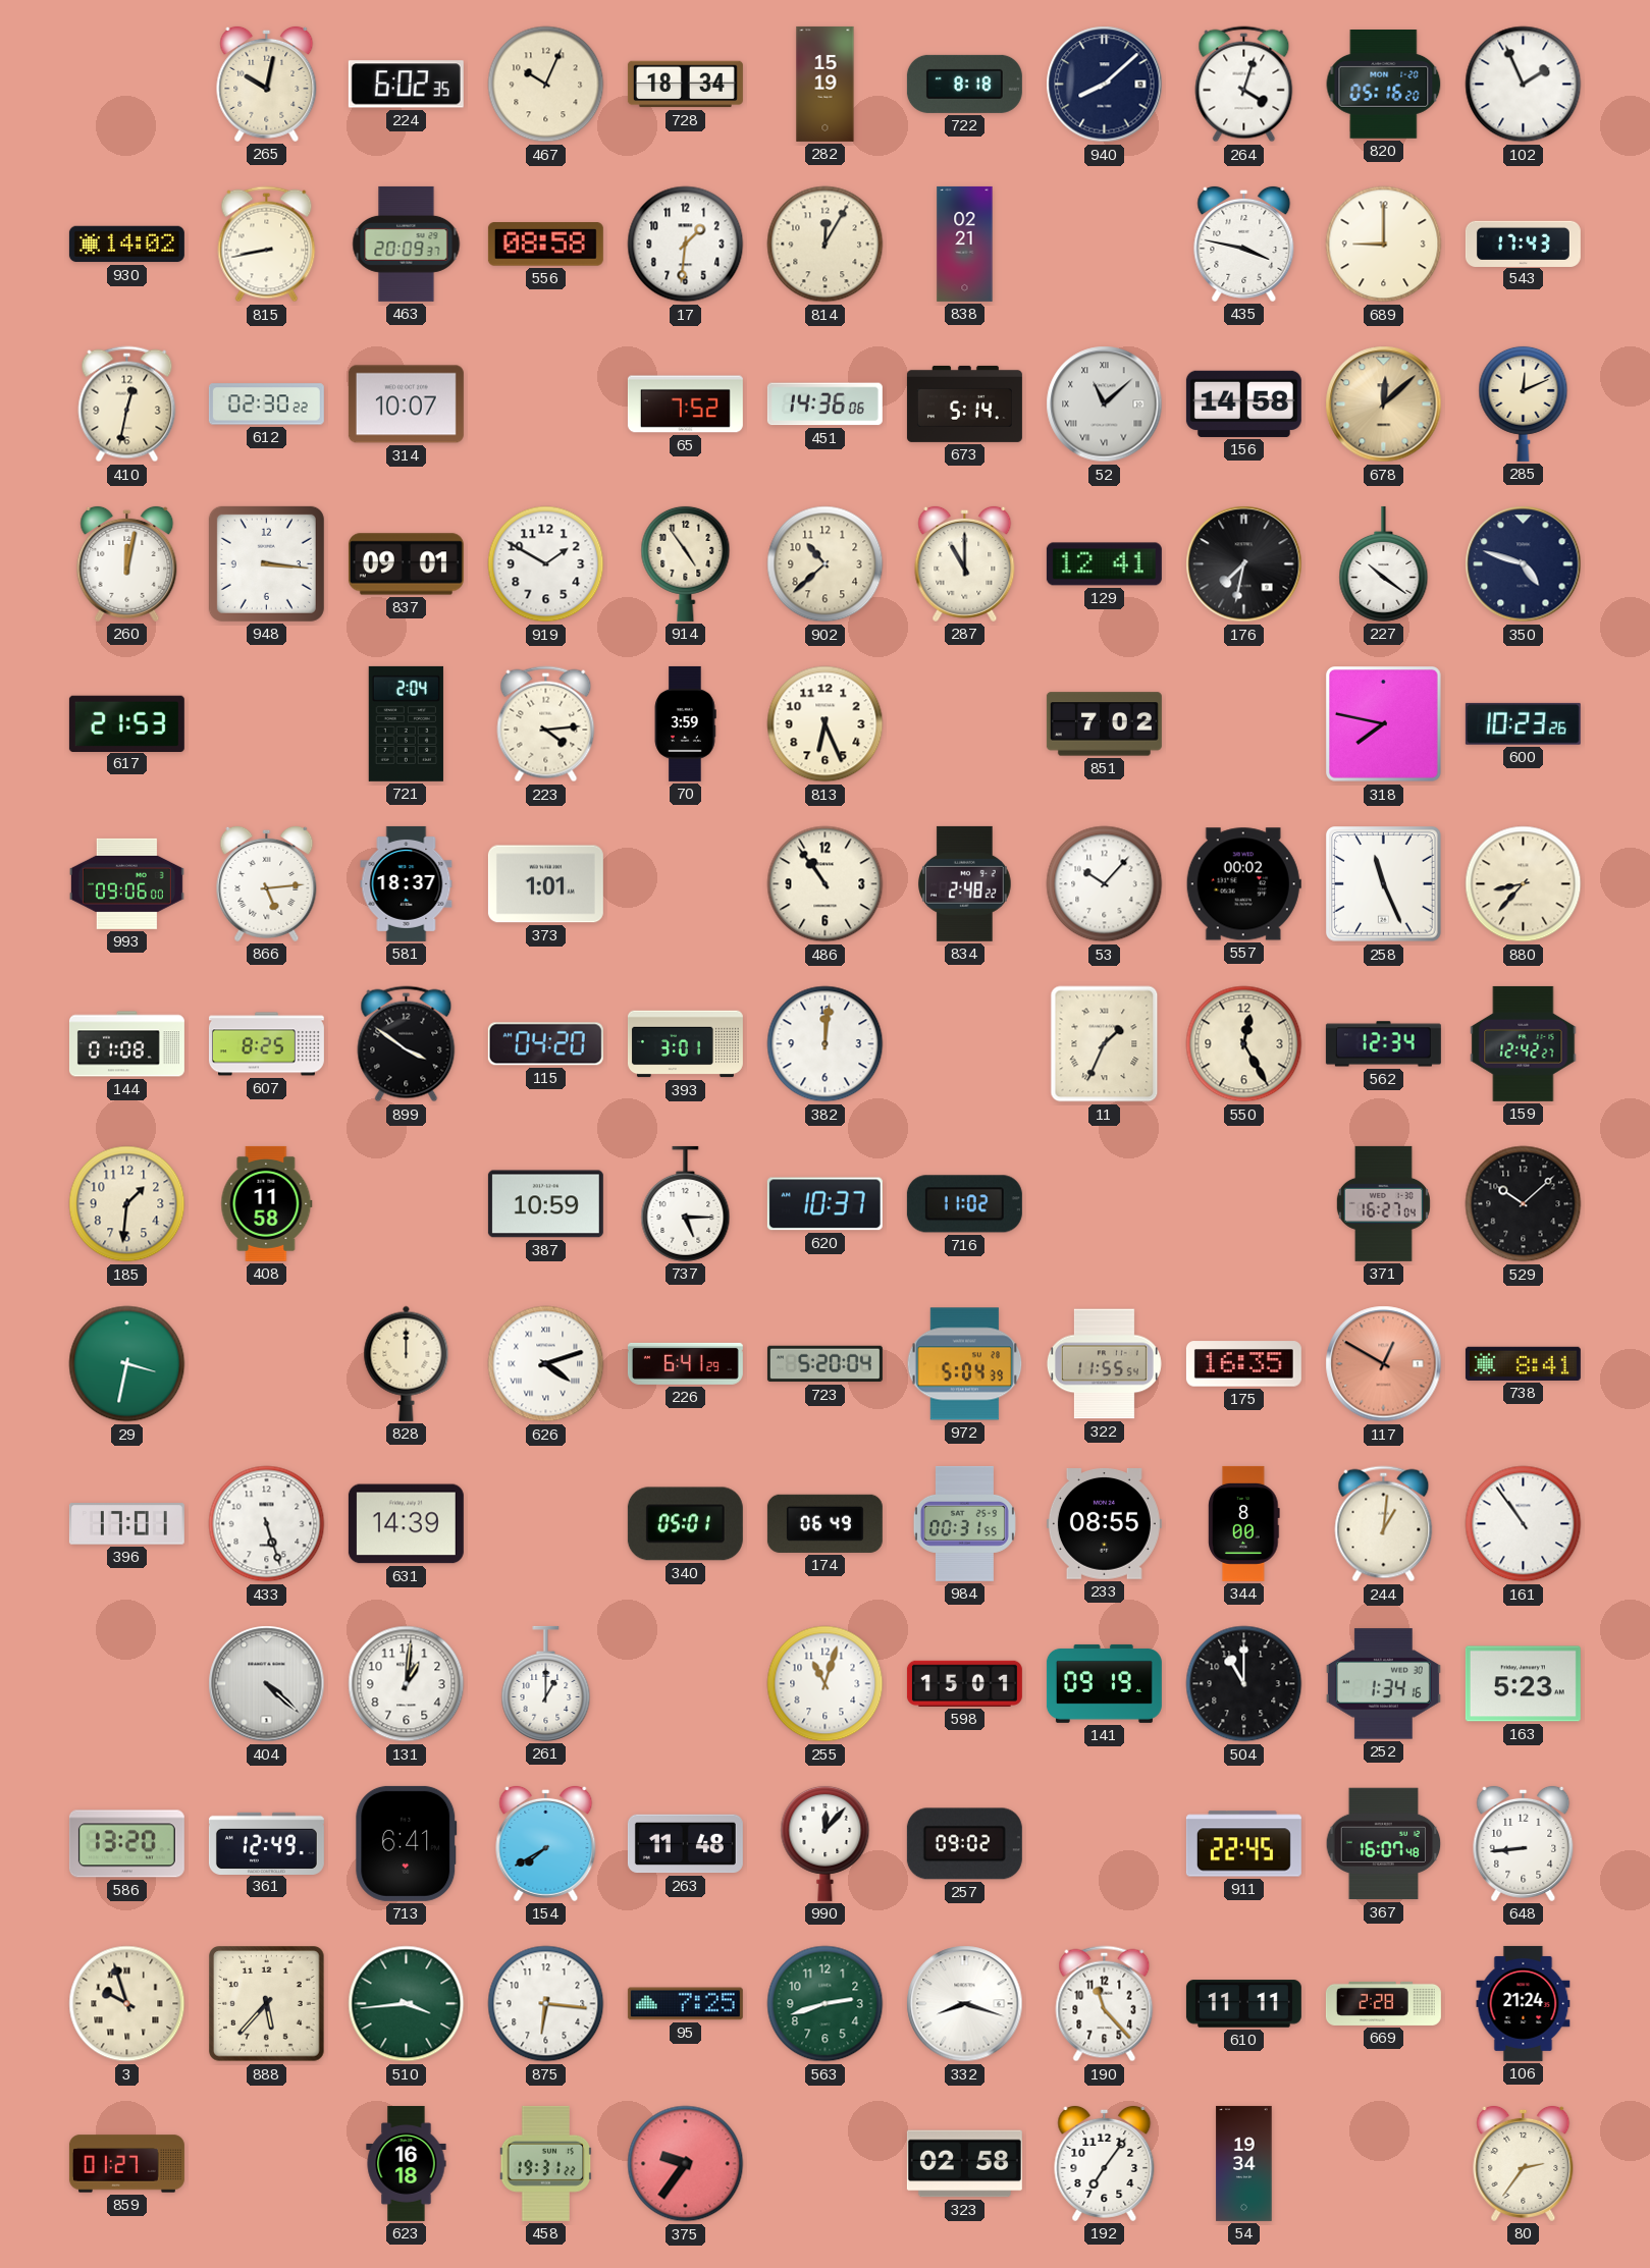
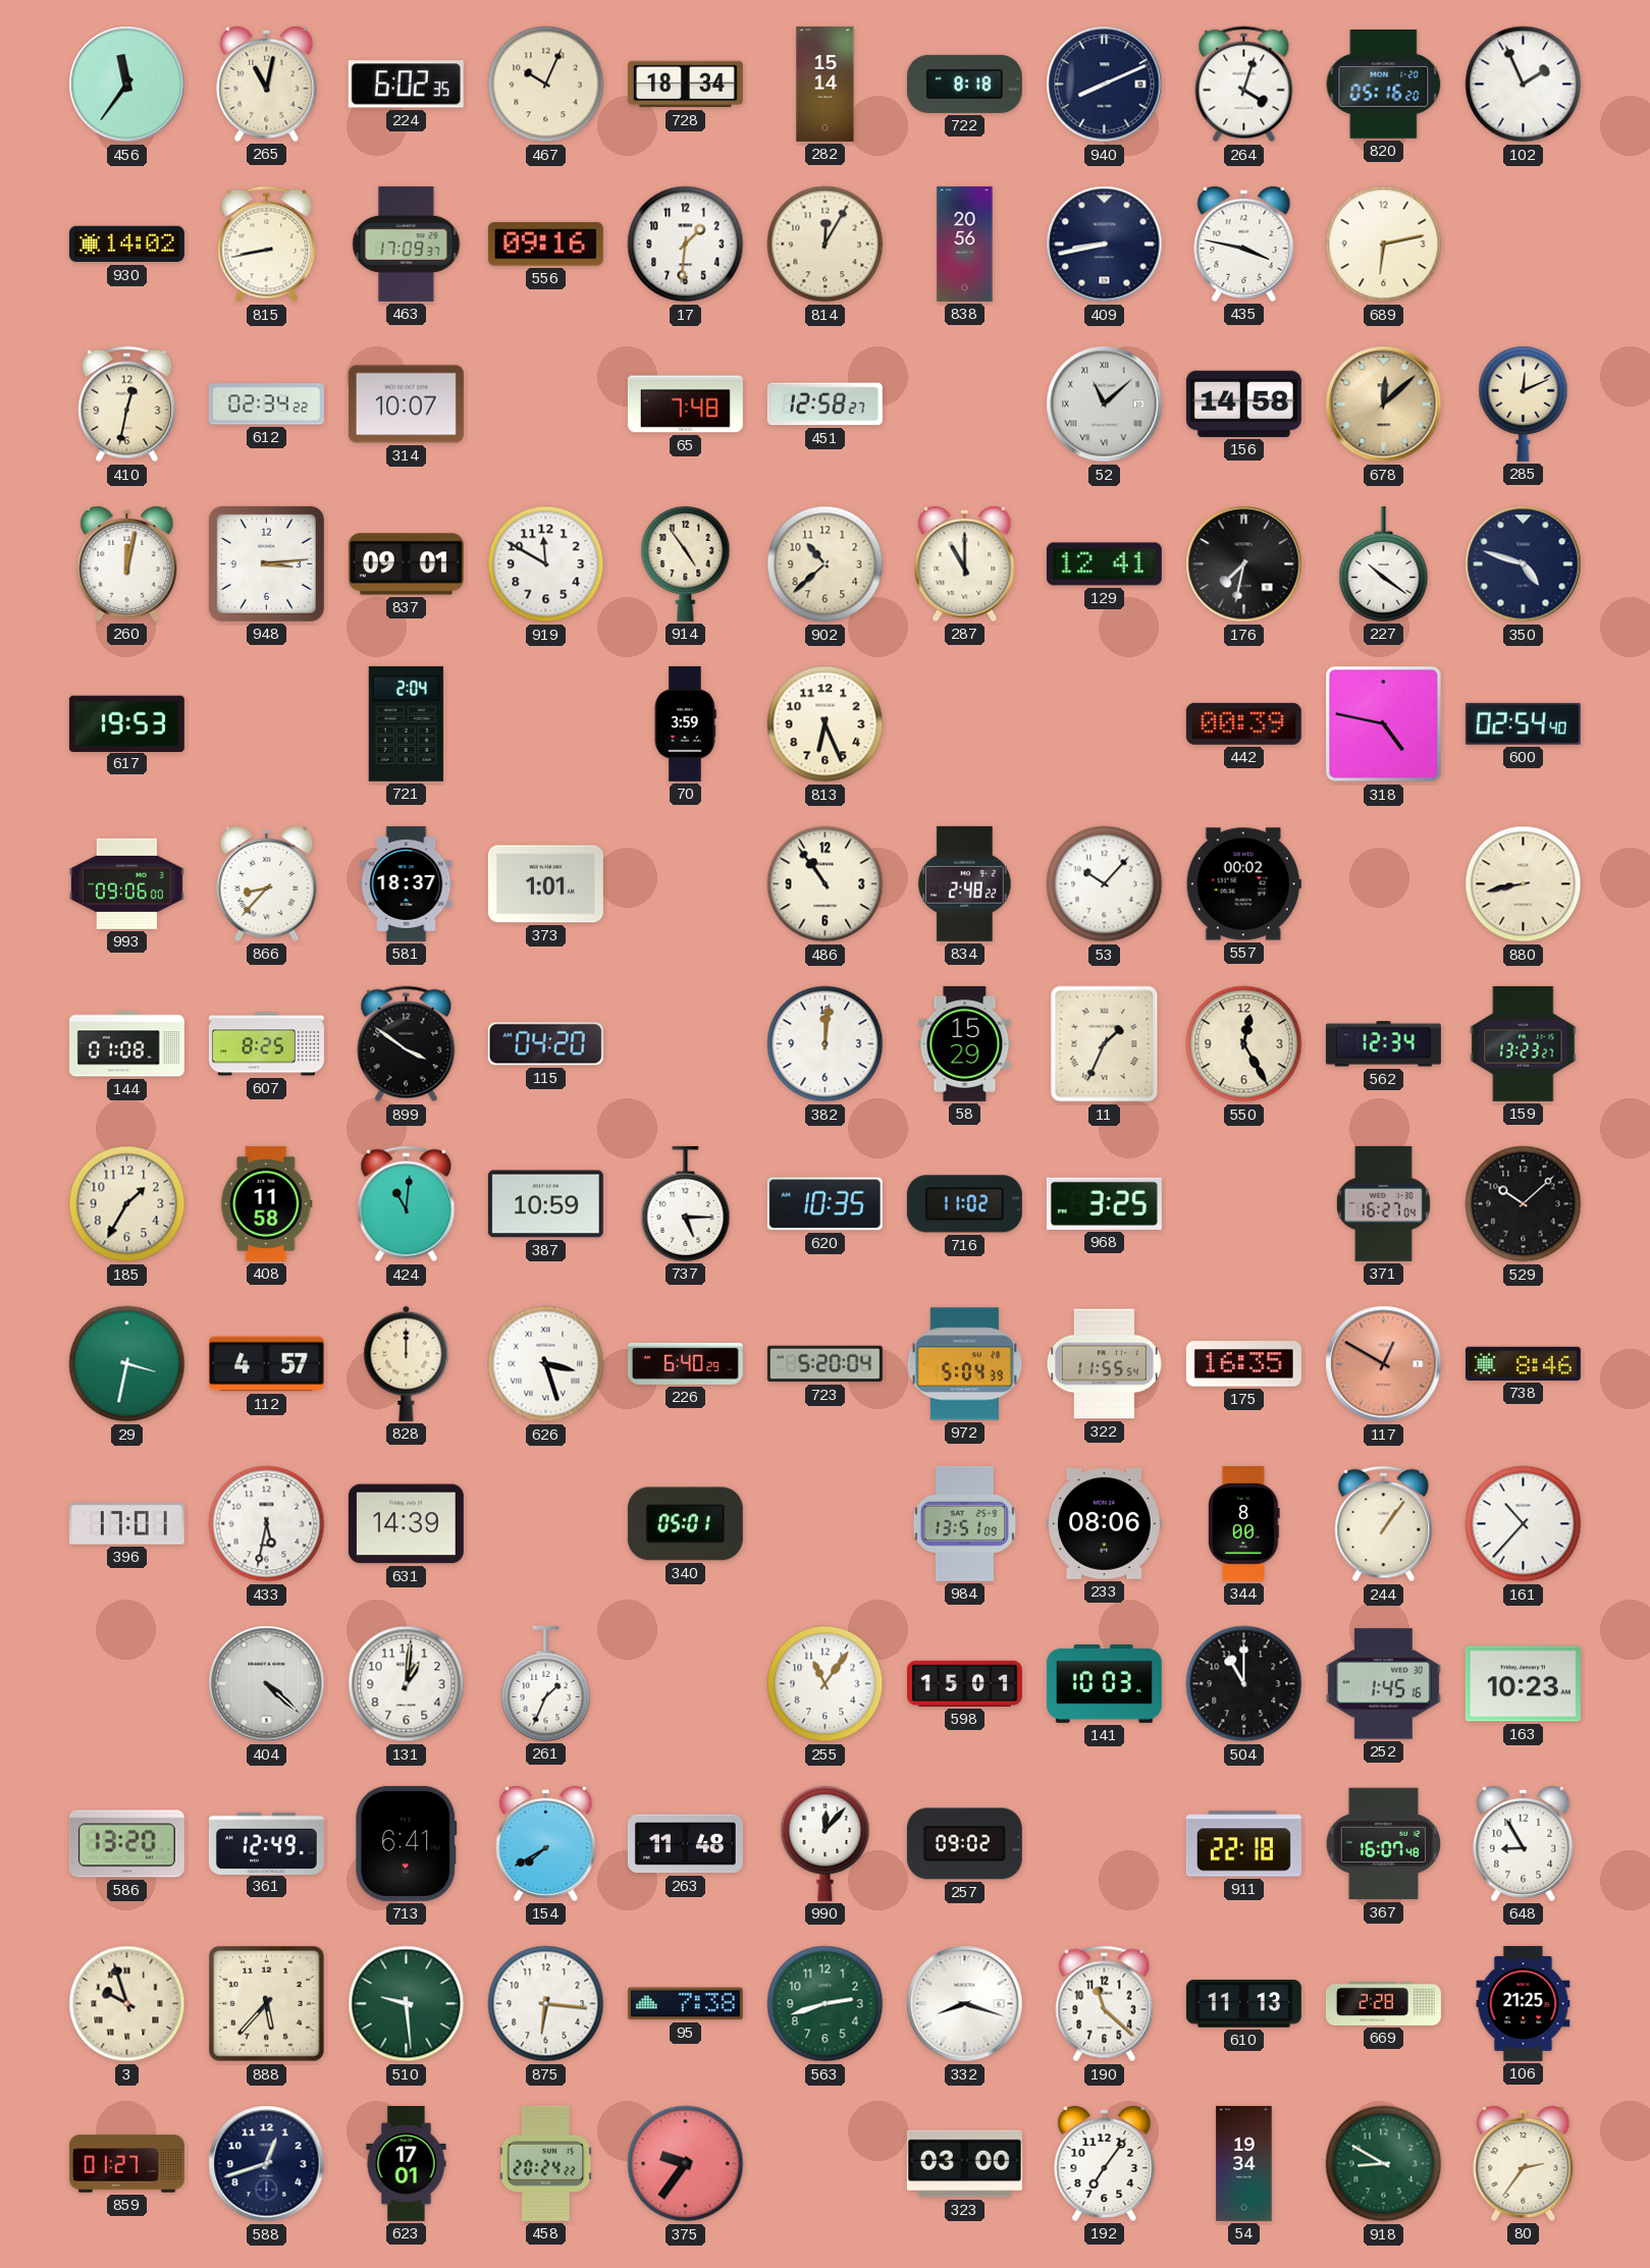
456: none -> 11:36
265: 10:02 -> 11:02
282: 15:19 -> 15:14
940: 8:08 -> 8:11
463: 20:09 -> 17:09
556: 08:58 -> 09:16
838: 02:21 -> 20:56
409: none -> 8:43
689: 9:00 -> 6:13
543: 17:43 -> none
612: 02:30 -> 02:34
65: 7:52 -> 7:48
451: 14:36 -> 12:58
673: 5:14 -> none
948: 3:16 -> 3:14
919: 1:50 -> 11:50
617: 21:53 -> 19:53
223: 4:14 -> none
851: 7:02 -> none
442: none -> 00:39
318: 7:47 -> 4:47
600: 10:23 -> 02:54
866: 5:14 -> 8:37
258: 11:26 -> none
880: 8:37 -> 8:43
393: 3:01 -> none
58: none -> 15:29
159: 12:42 -> 13:23
185: 1:31 -> 1:35
424: none -> 11:01
620: 10:37 -> 10:35
968: none -> 3:25
112: none -> 4:57
626: 4:12 -> 3:27
226: 6:41 -> 6:40
738: 8:41 -> 8:46
433: 5:27 -> 5:32
174: 06:49 -> none
984: 00:31 -> 13:51
233: 08:55 -> 08:06
244: 1:01 -> 1:06
161: 10:54 -> 10:37
261: 1:00 -> 1:34
255: 11:03 -> 11:06
141: 09:19 -> 10:03
252: 1:34 -> 1:45
163: 5:23 -> 10:23
911: 22:45 -> 22:18
648: 8:44 -> 8:55
510: 3:44 -> 9:29
95: 7:25 -> 7:38
190: 11:23 -> 11:22
610: 11:11 -> 11:13
106: 21:24 -> 21:25
588: none -> 12:42
623: 16:18 -> 17:01
458: 19:31 -> 20:24
323: 02:58 -> 03:00
918: none -> 8:50
